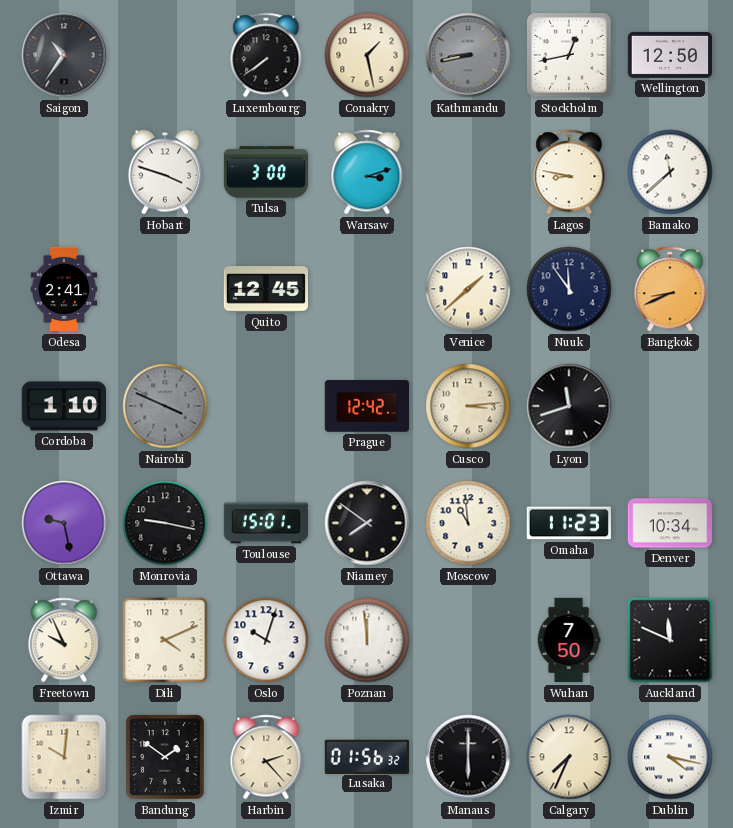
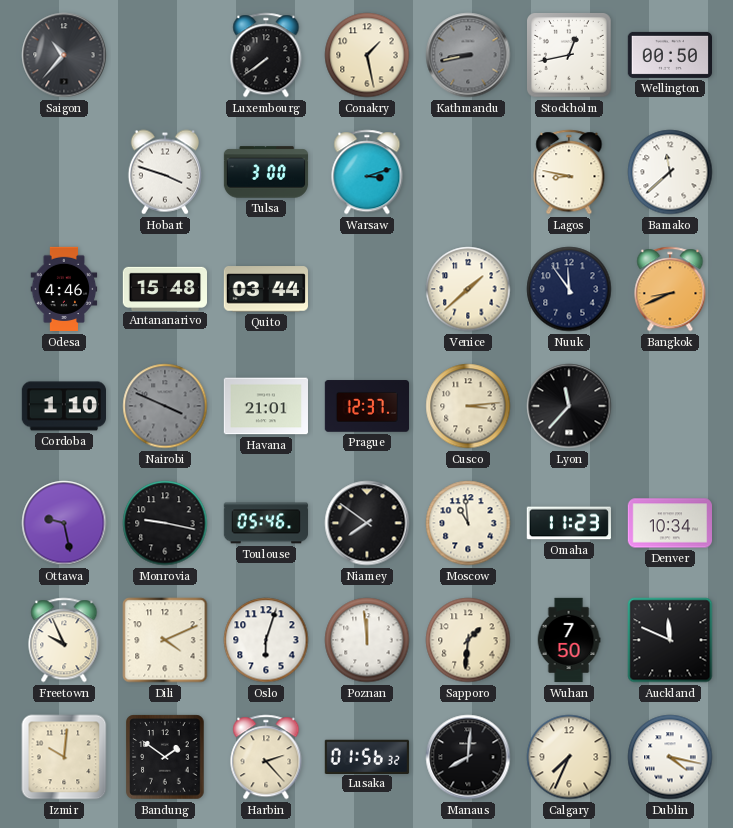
Saigon: 10:36 -> 10:37
Wellington: 12:50 -> 00:50
Odesa: 2:41 -> 4:46
Antananarivo: none -> 15:48
Quito: 12:45 -> 03:44
Havana: none -> 21:01
Prague: 12:42 -> 12:37
Lyon: 11:42 -> 11:37
Toulouse: 15:01 -> 05:46
Oslo: 10:03 -> 6:03
Sapporo: none -> 1:31
Manaus: 6:00 -> 8:01
